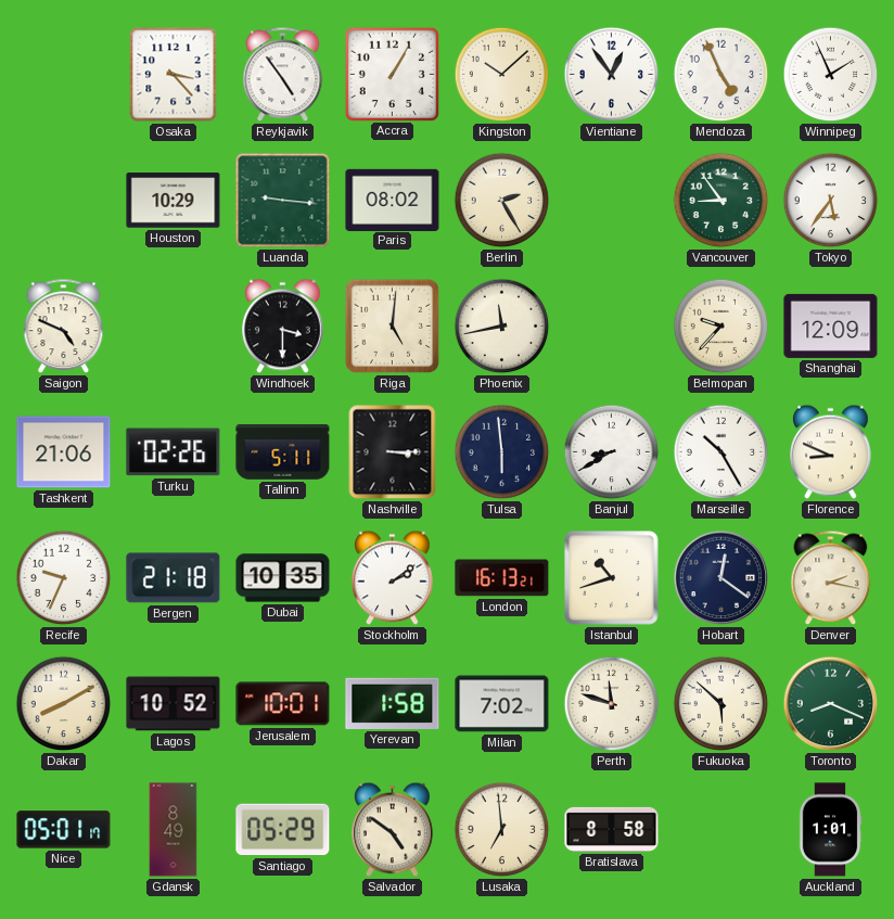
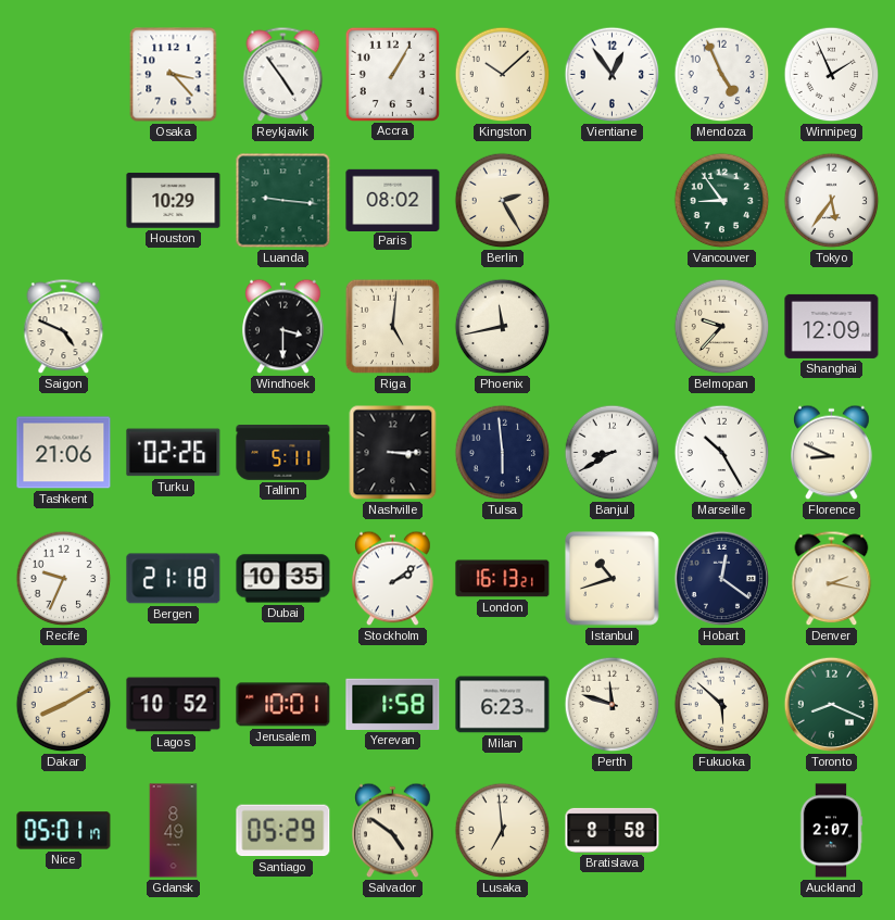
Milan: 7:02 -> 6:23
Auckland: 1:01 -> 2:07
